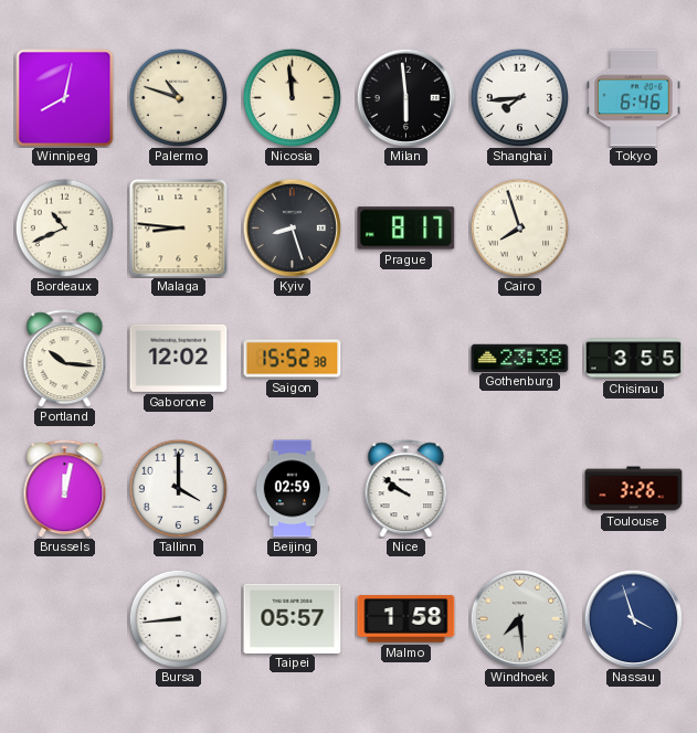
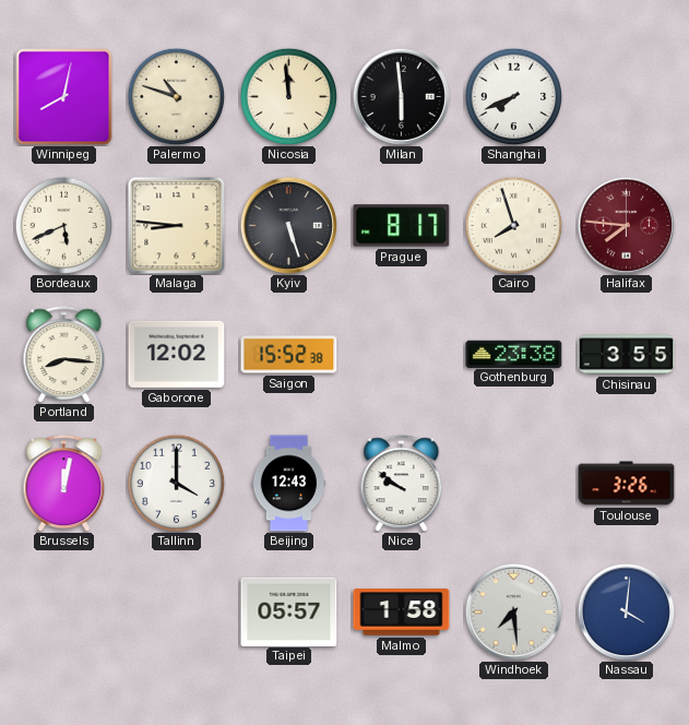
Shanghai: 7:44 -> 7:41
Tokyo: 6:46 -> none
Bordeaux: 10:41 -> 5:41
Kyiv: 8:27 -> 5:27
Halifax: none -> 7:46
Portland: 10:16 -> 8:16
Beijing: 02:59 -> 12:43
Bursa: 8:44 -> none
Nassau: 3:57 -> 4:01
